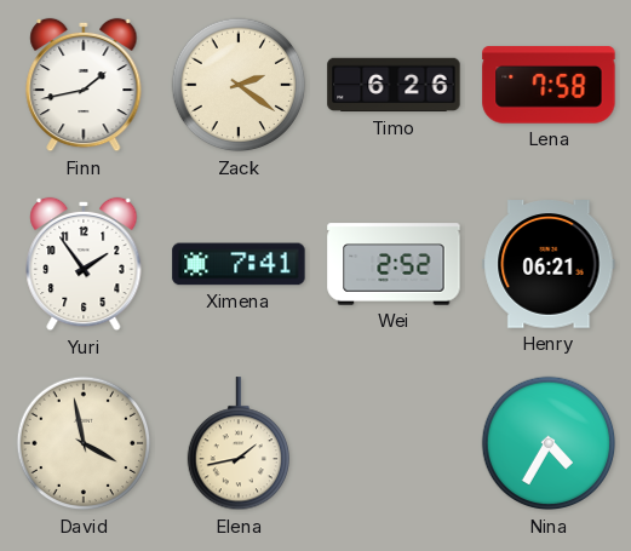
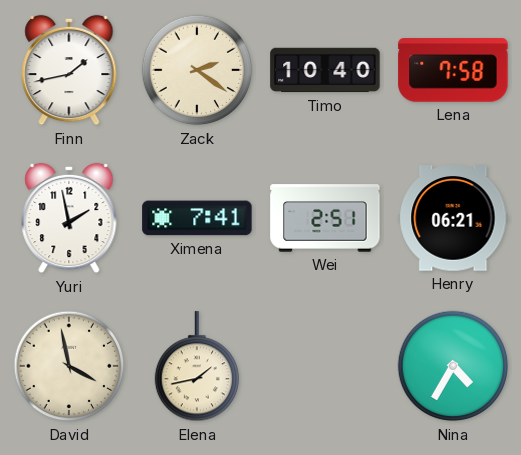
Timo: 6:26 -> 10:40
Yuri: 1:54 -> 1:58
Wei: 2:52 -> 2:51
